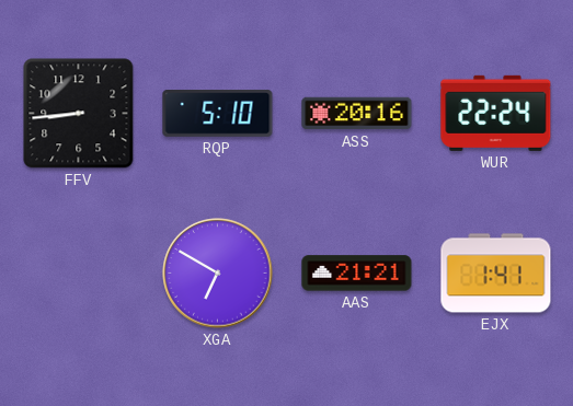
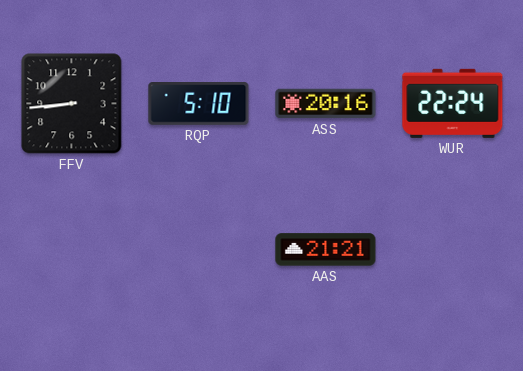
XGA: 6:50 -> none
EJX: 1:41 -> none
